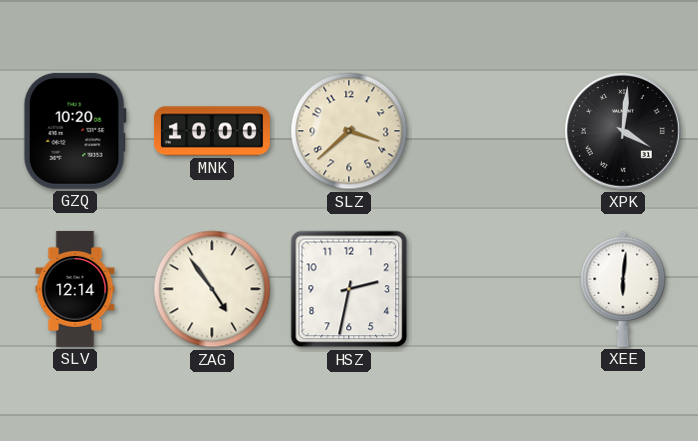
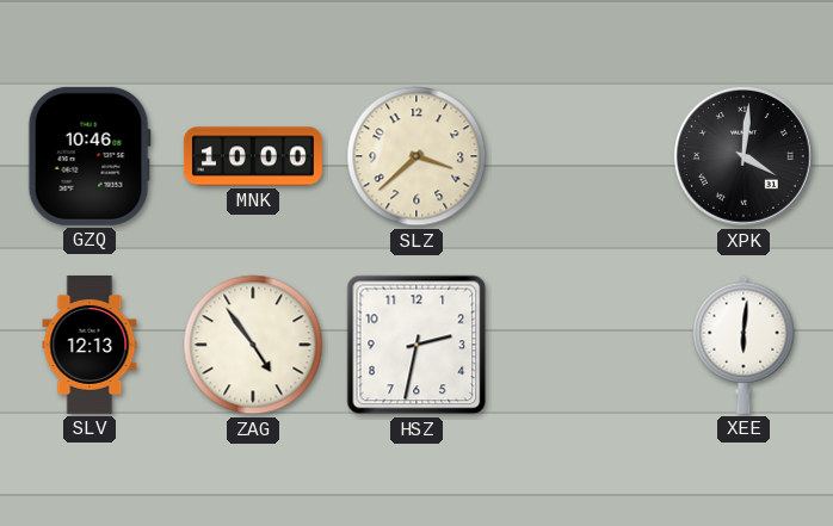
GZQ: 10:20 -> 10:46
SLV: 12:14 -> 12:13
